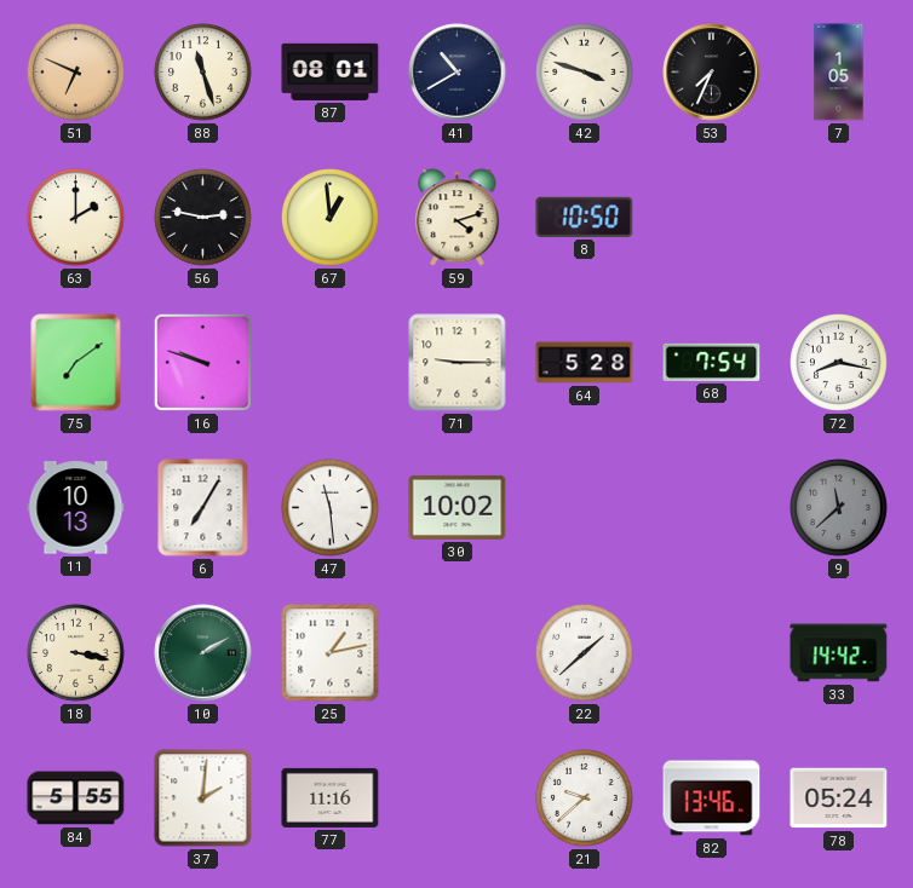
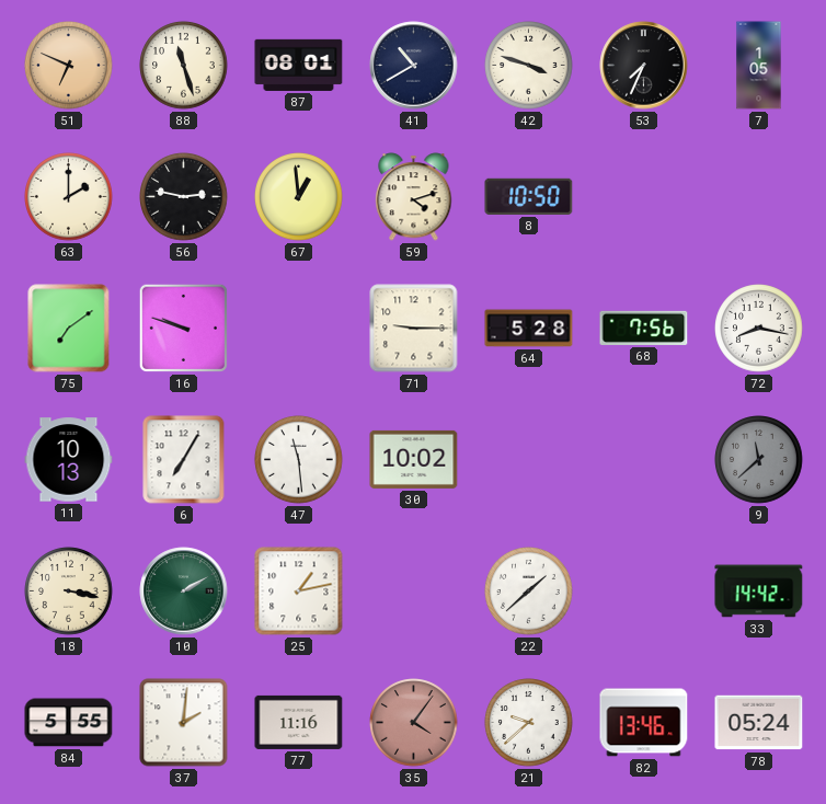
68: 7:54 -> 7:56
35: none -> 4:06
